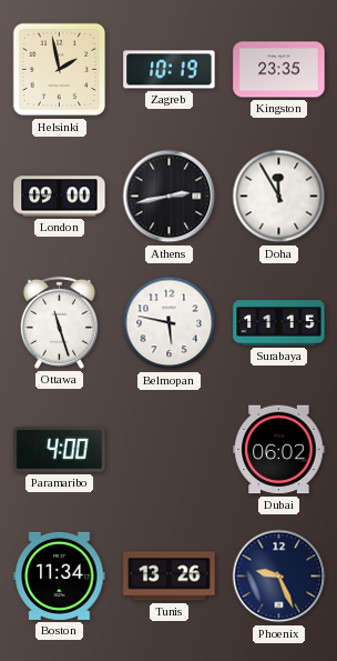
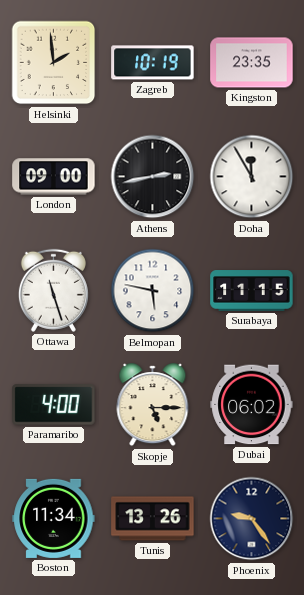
Helsinki: 1:58 -> 1:59
Skopje: none -> 5:15
Phoenix: 9:26 -> 9:24
